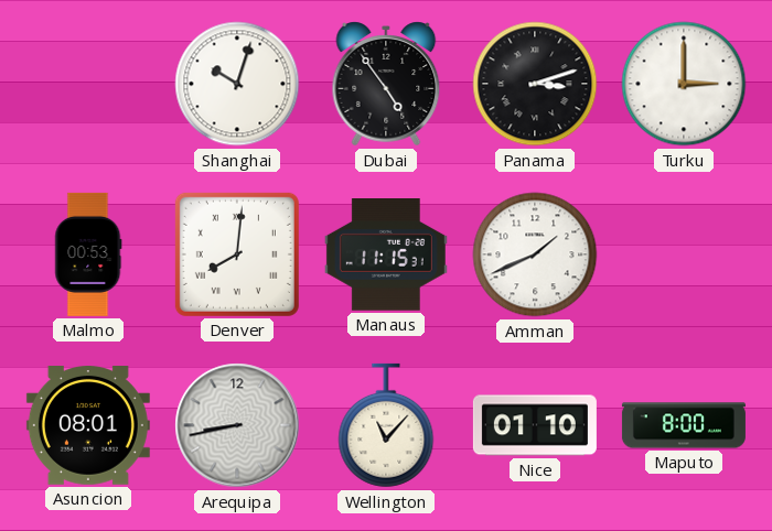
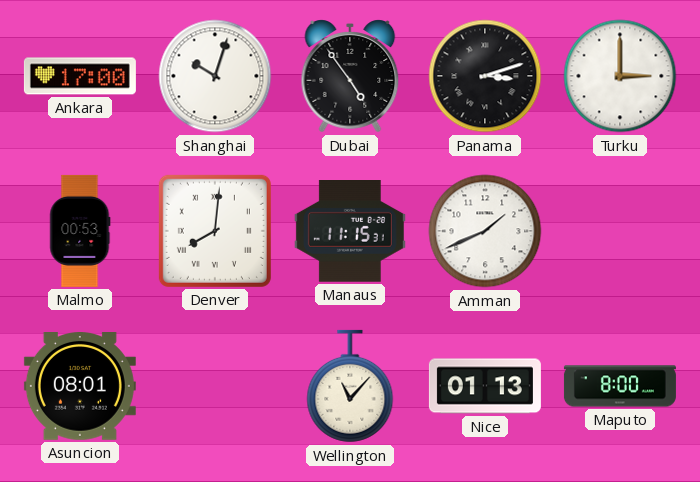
Ankara: none -> 17:00
Arequipa: 8:43 -> none
Nice: 01:10 -> 01:13
